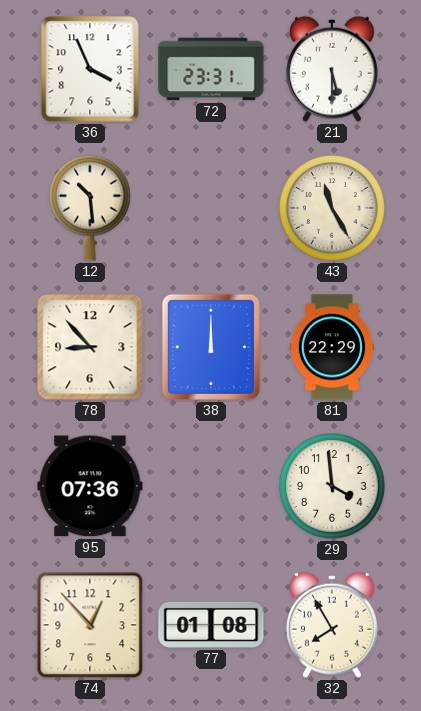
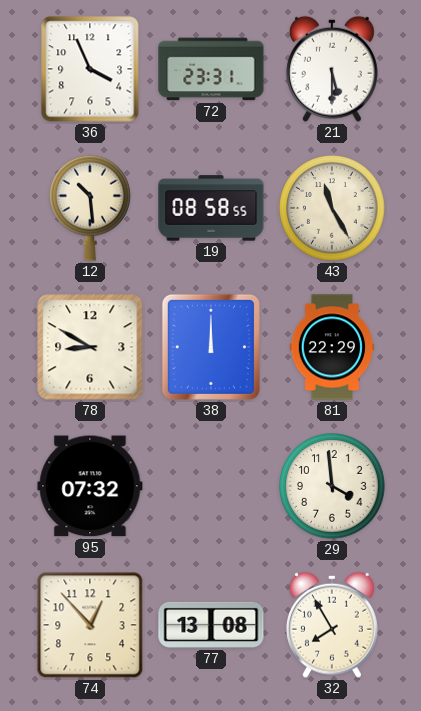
19: none -> 08:58
78: 8:53 -> 8:50
95: 07:36 -> 07:32
77: 01:08 -> 13:08
